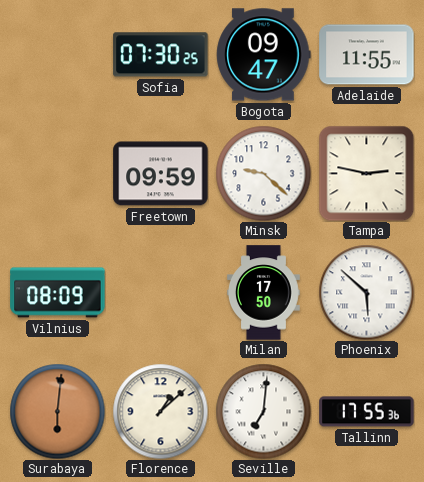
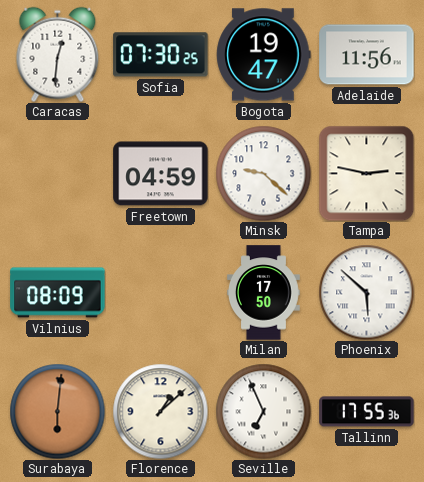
Caracas: none -> 12:31
Bogota: 09:47 -> 19:47
Adelaide: 11:55 -> 11:56
Freetown: 09:59 -> 04:59
Seville: 7:01 -> 6:56
